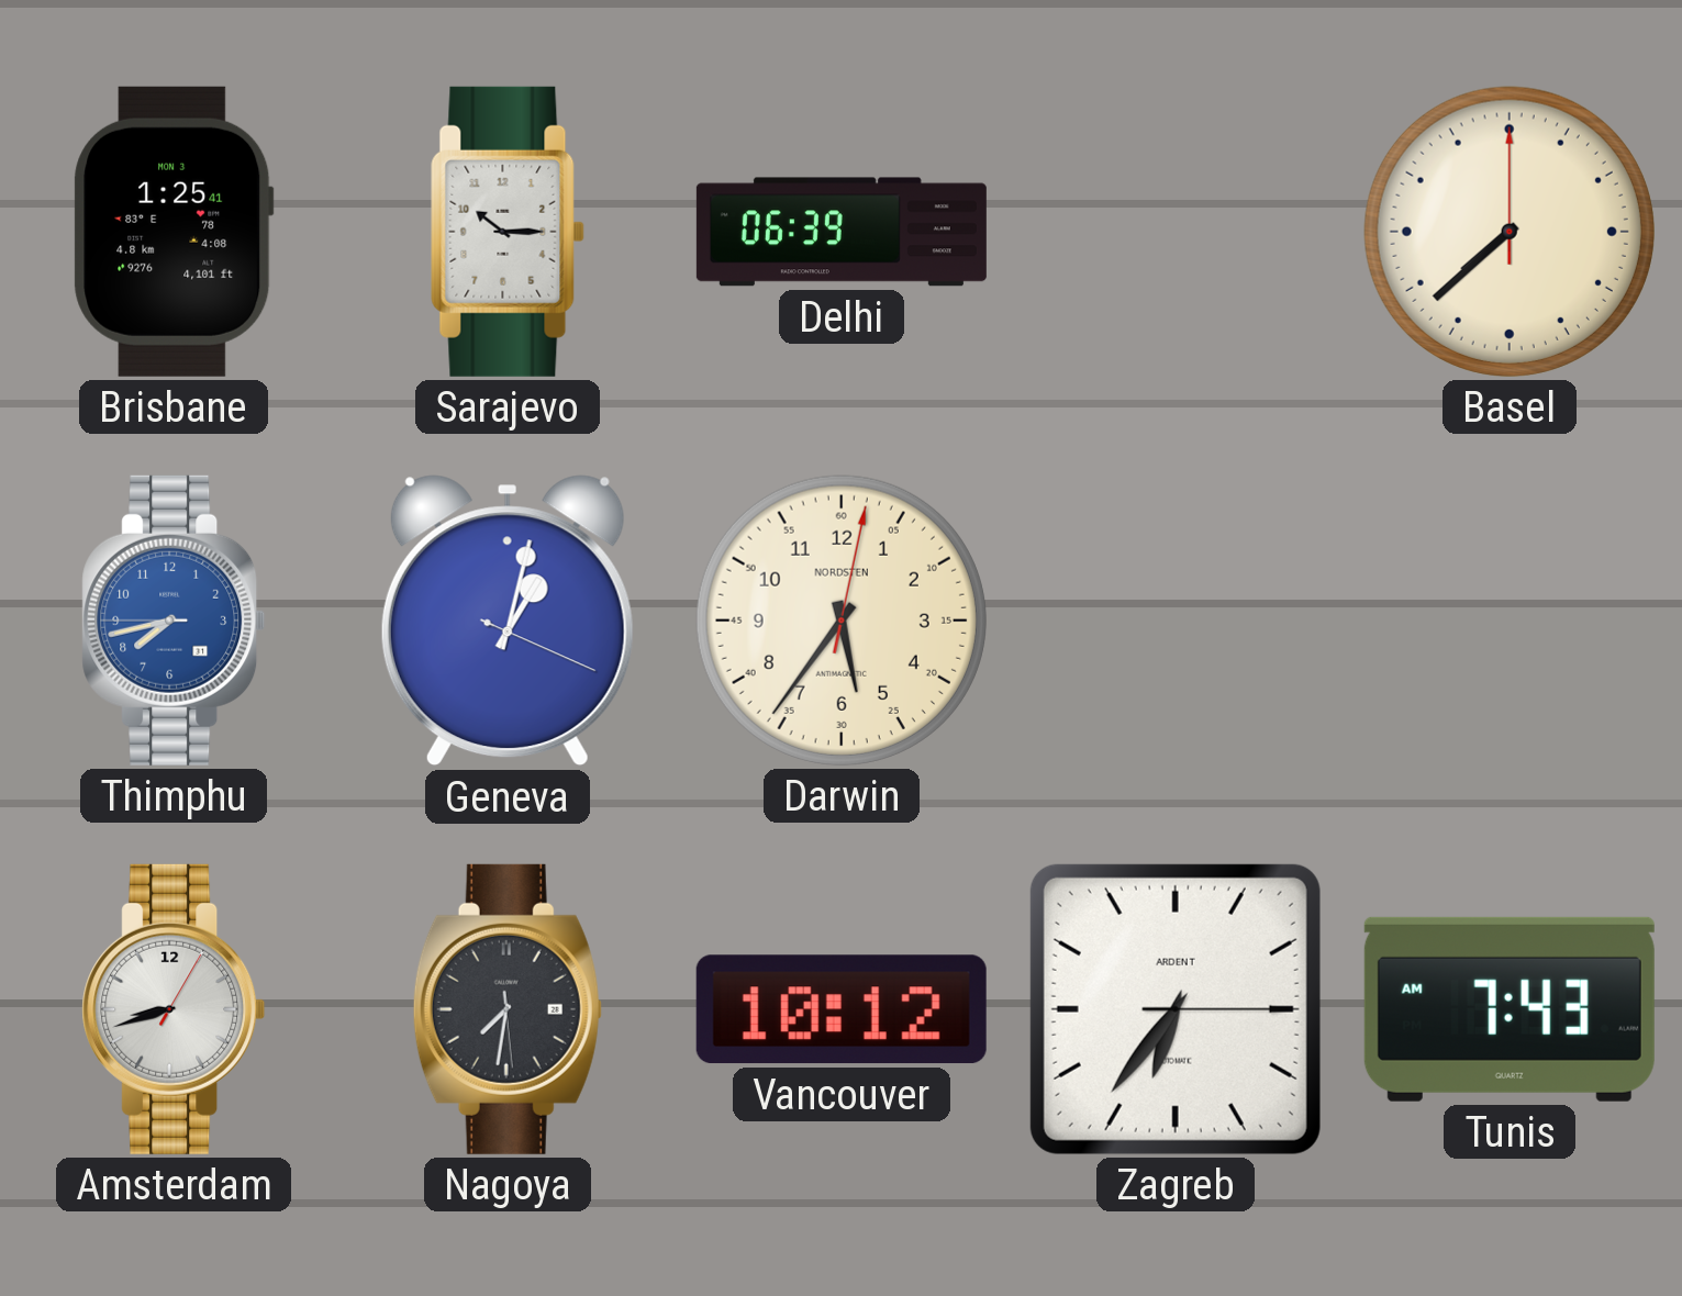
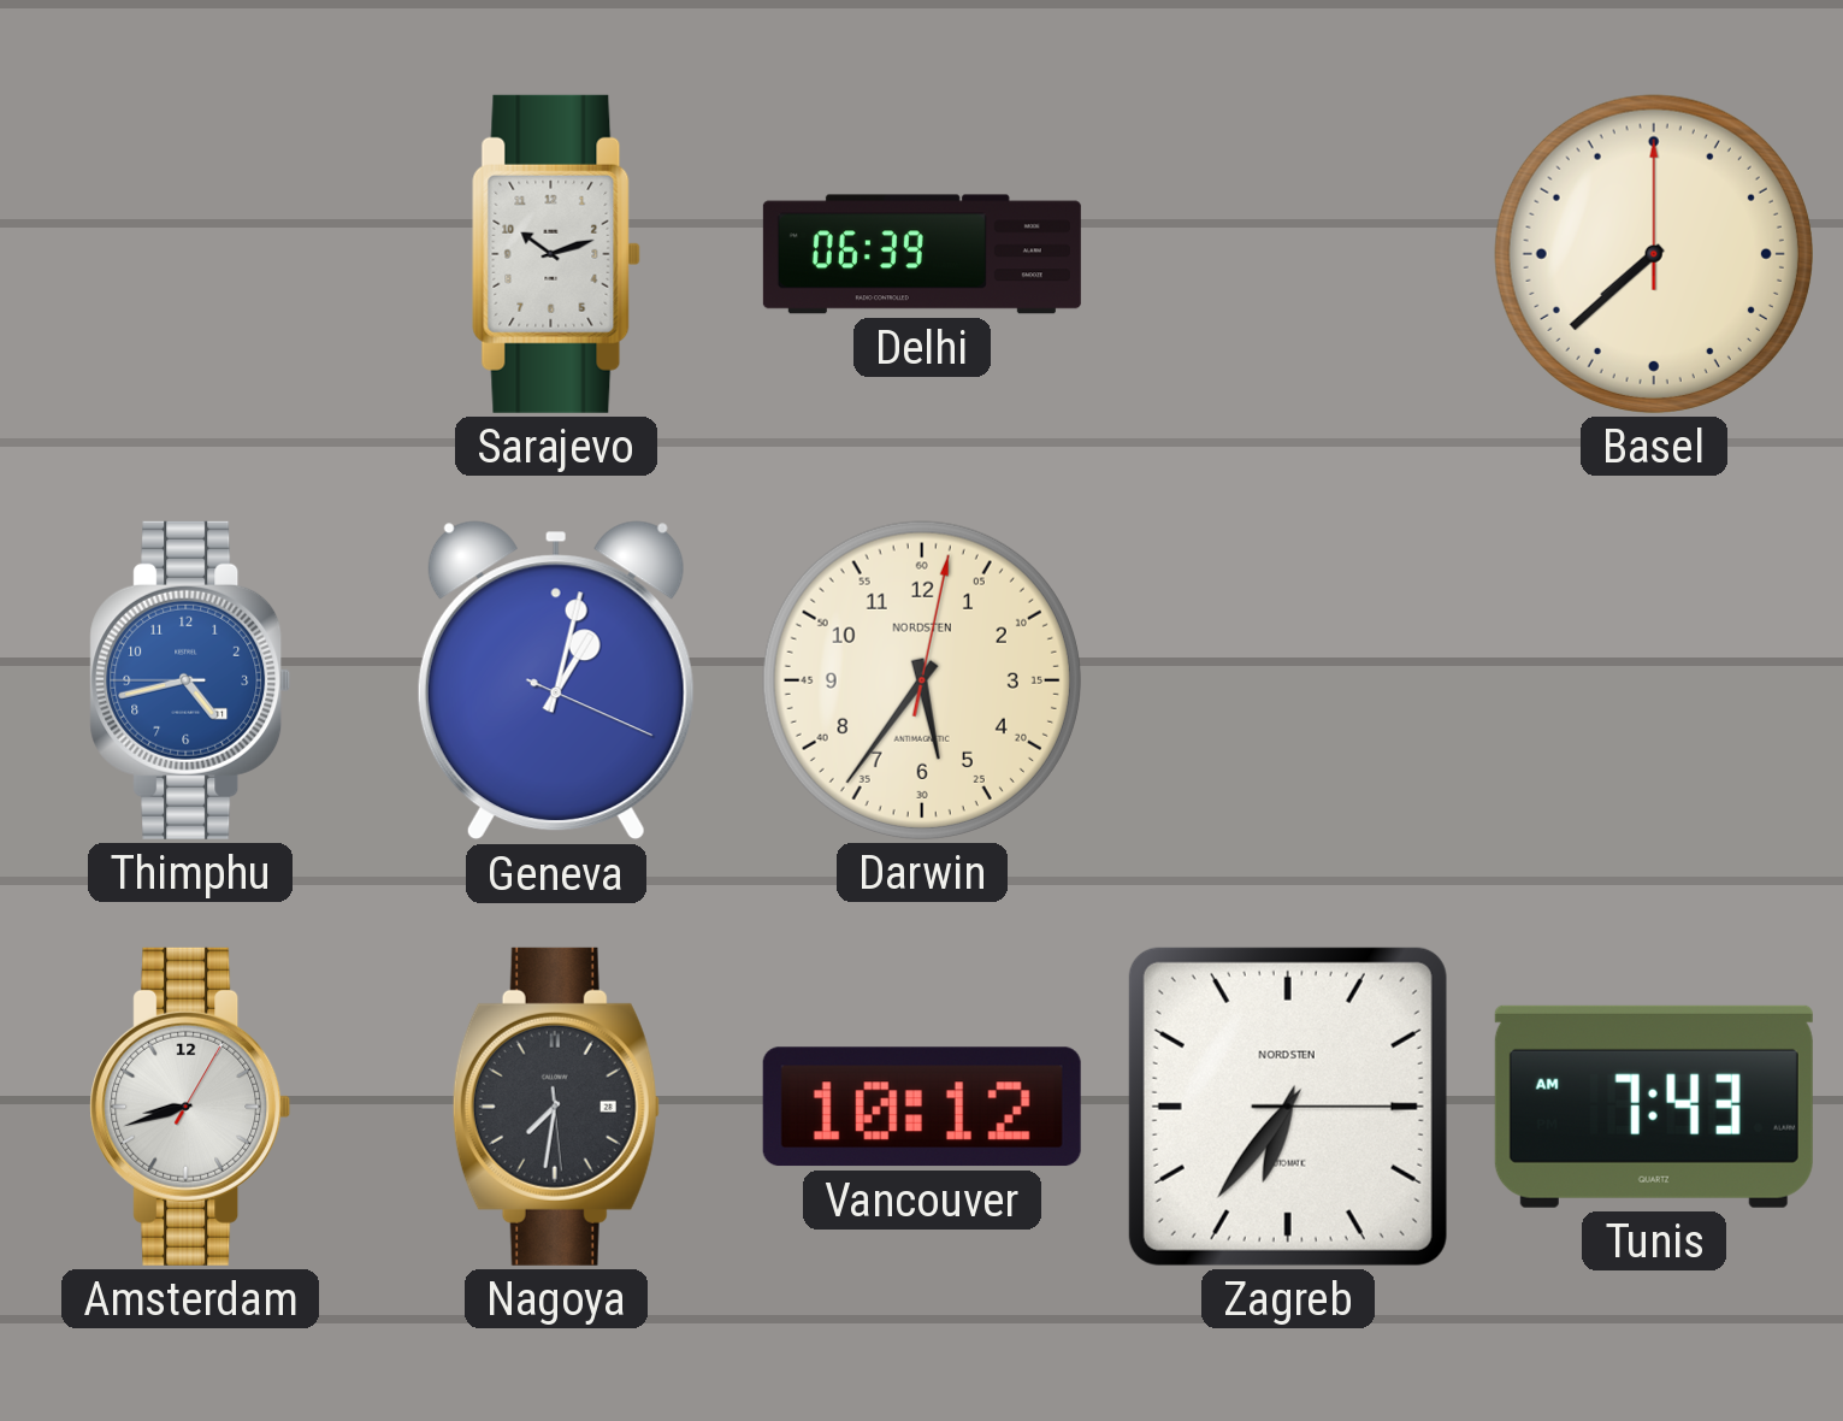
Brisbane: 1:25 -> none
Sarajevo: 10:15 -> 10:12
Thimphu: 7:42 -> 4:42
Zagreb brand: ARDENT -> NORDSTEN
